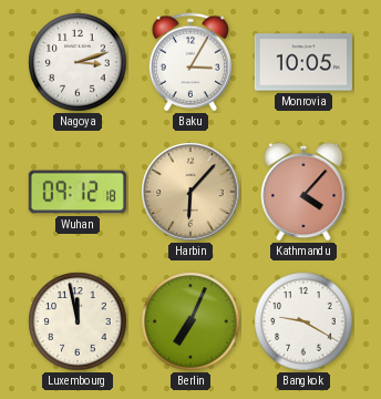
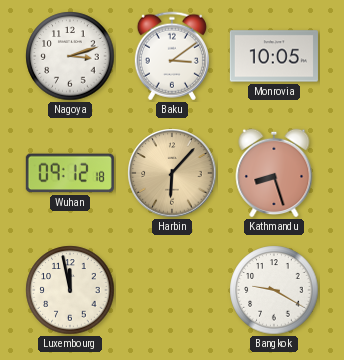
Baku: 3:05 -> 3:09
Kathmandu: 4:07 -> 8:27
Berlin: 7:04 -> none
